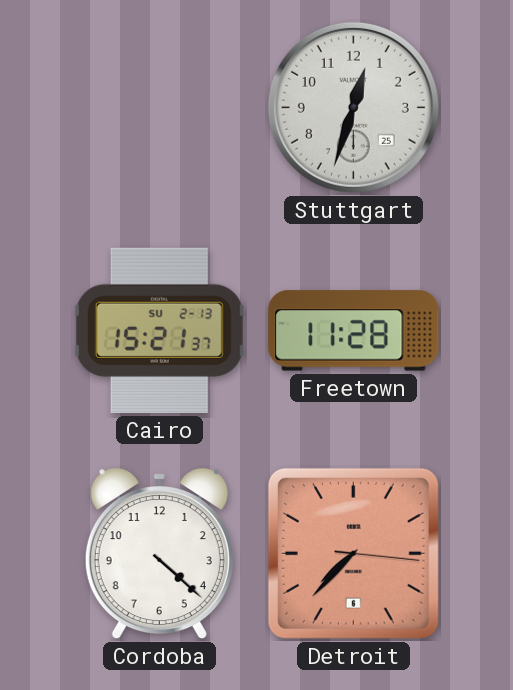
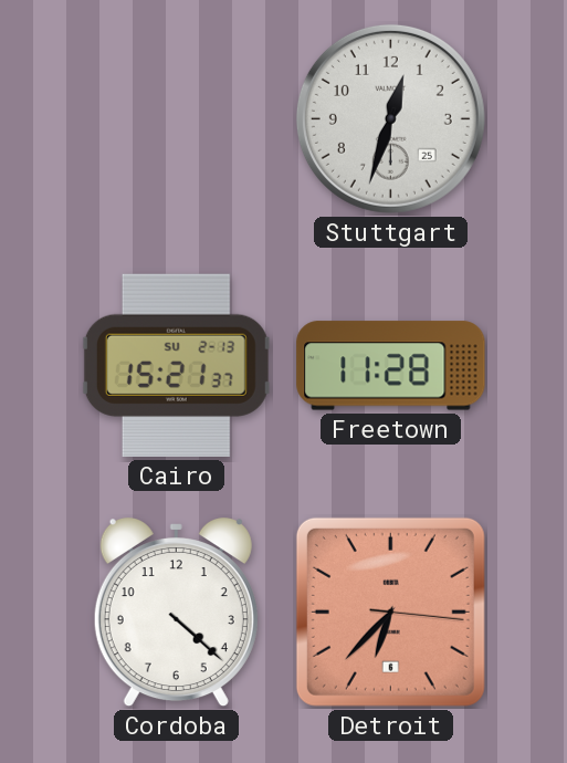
Detroit: 7:37 -> 6:37
